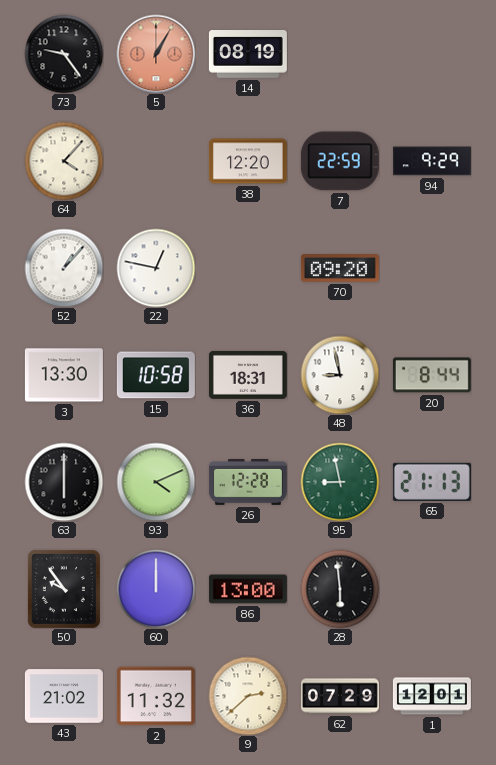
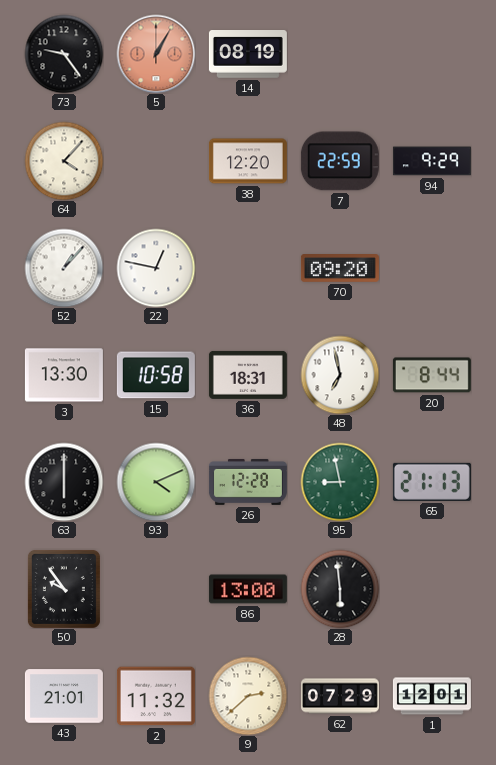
48: 8:58 -> 6:58
60: 12:00 -> none
43: 21:02 -> 21:01
